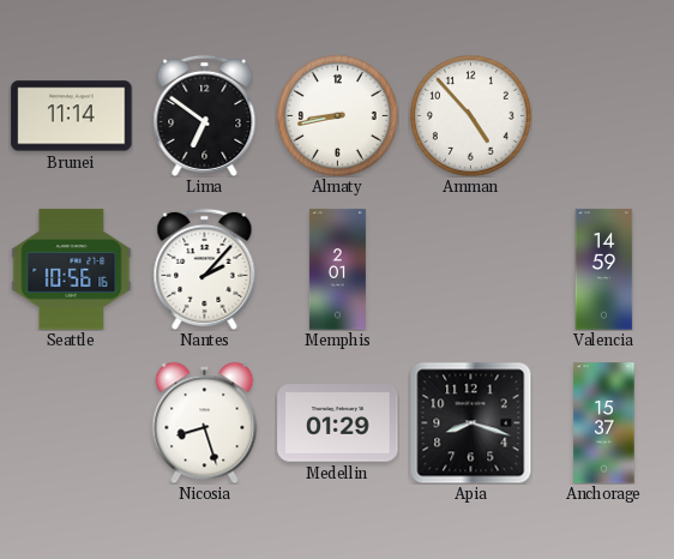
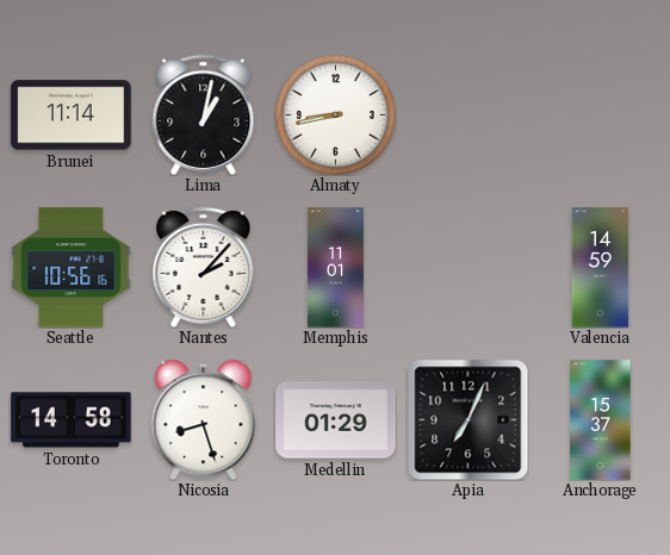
Lima: 6:51 -> 1:02
Amman: 4:53 -> none
Memphis: 2:01 -> 11:01
Toronto: none -> 14:58
Apia: 8:18 -> 7:04
